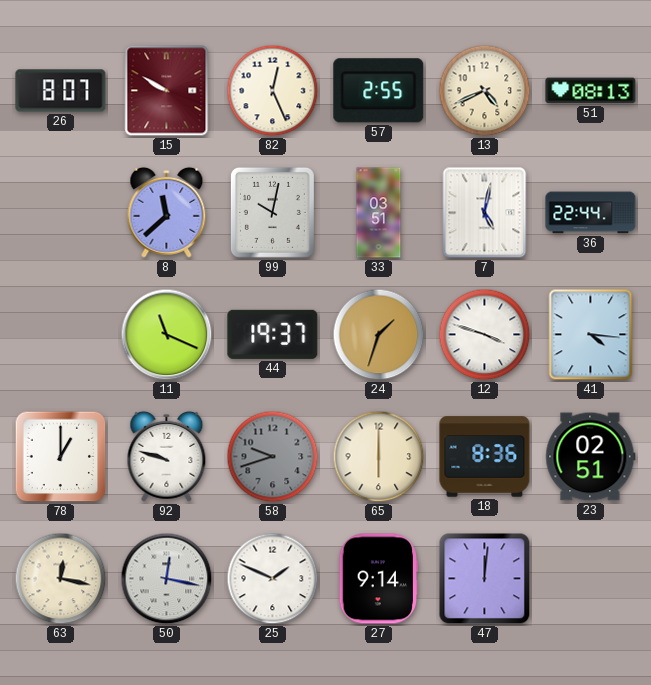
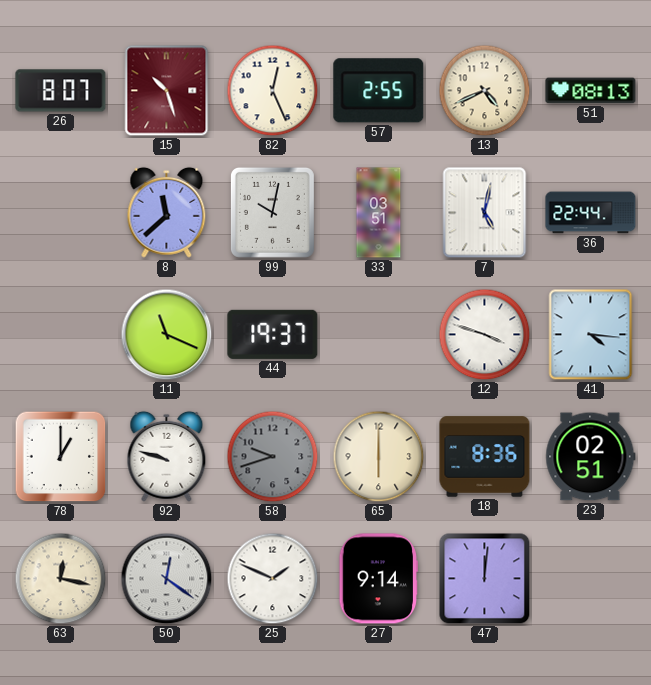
15: 9:50 -> 10:27
24: 1:33 -> none
50: 12:17 -> 12:21
